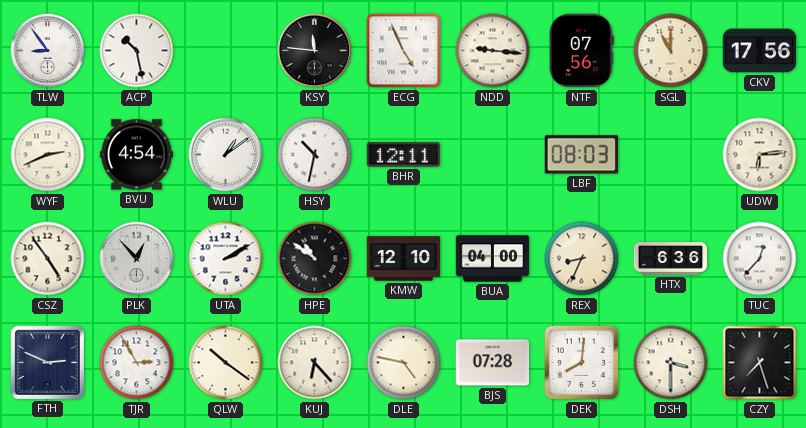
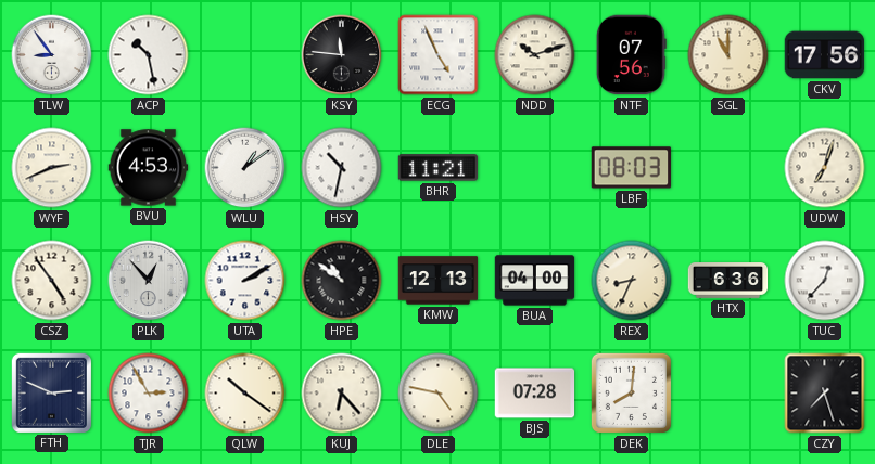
NDD: 9:16 -> 10:12
BVU: 4:54 -> 4:53
BHR: 12:11 -> 11:21
UDW: 6:14 -> 7:03
KMW: 12:10 -> 12:13
DSH: 3:30 -> none
